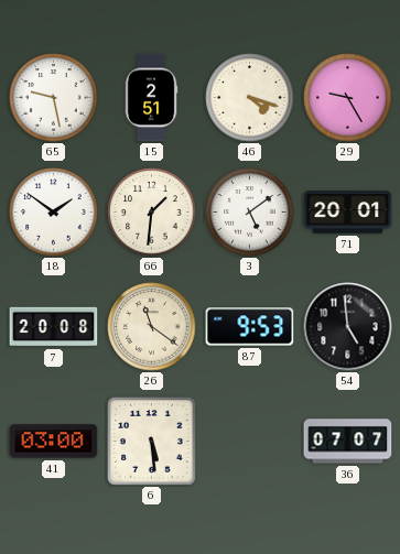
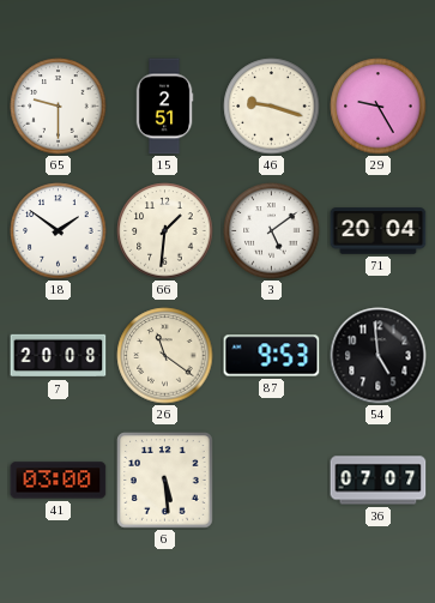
65: 9:28 -> 9:30
46: 4:18 -> 9:18
71: 20:01 -> 20:04
